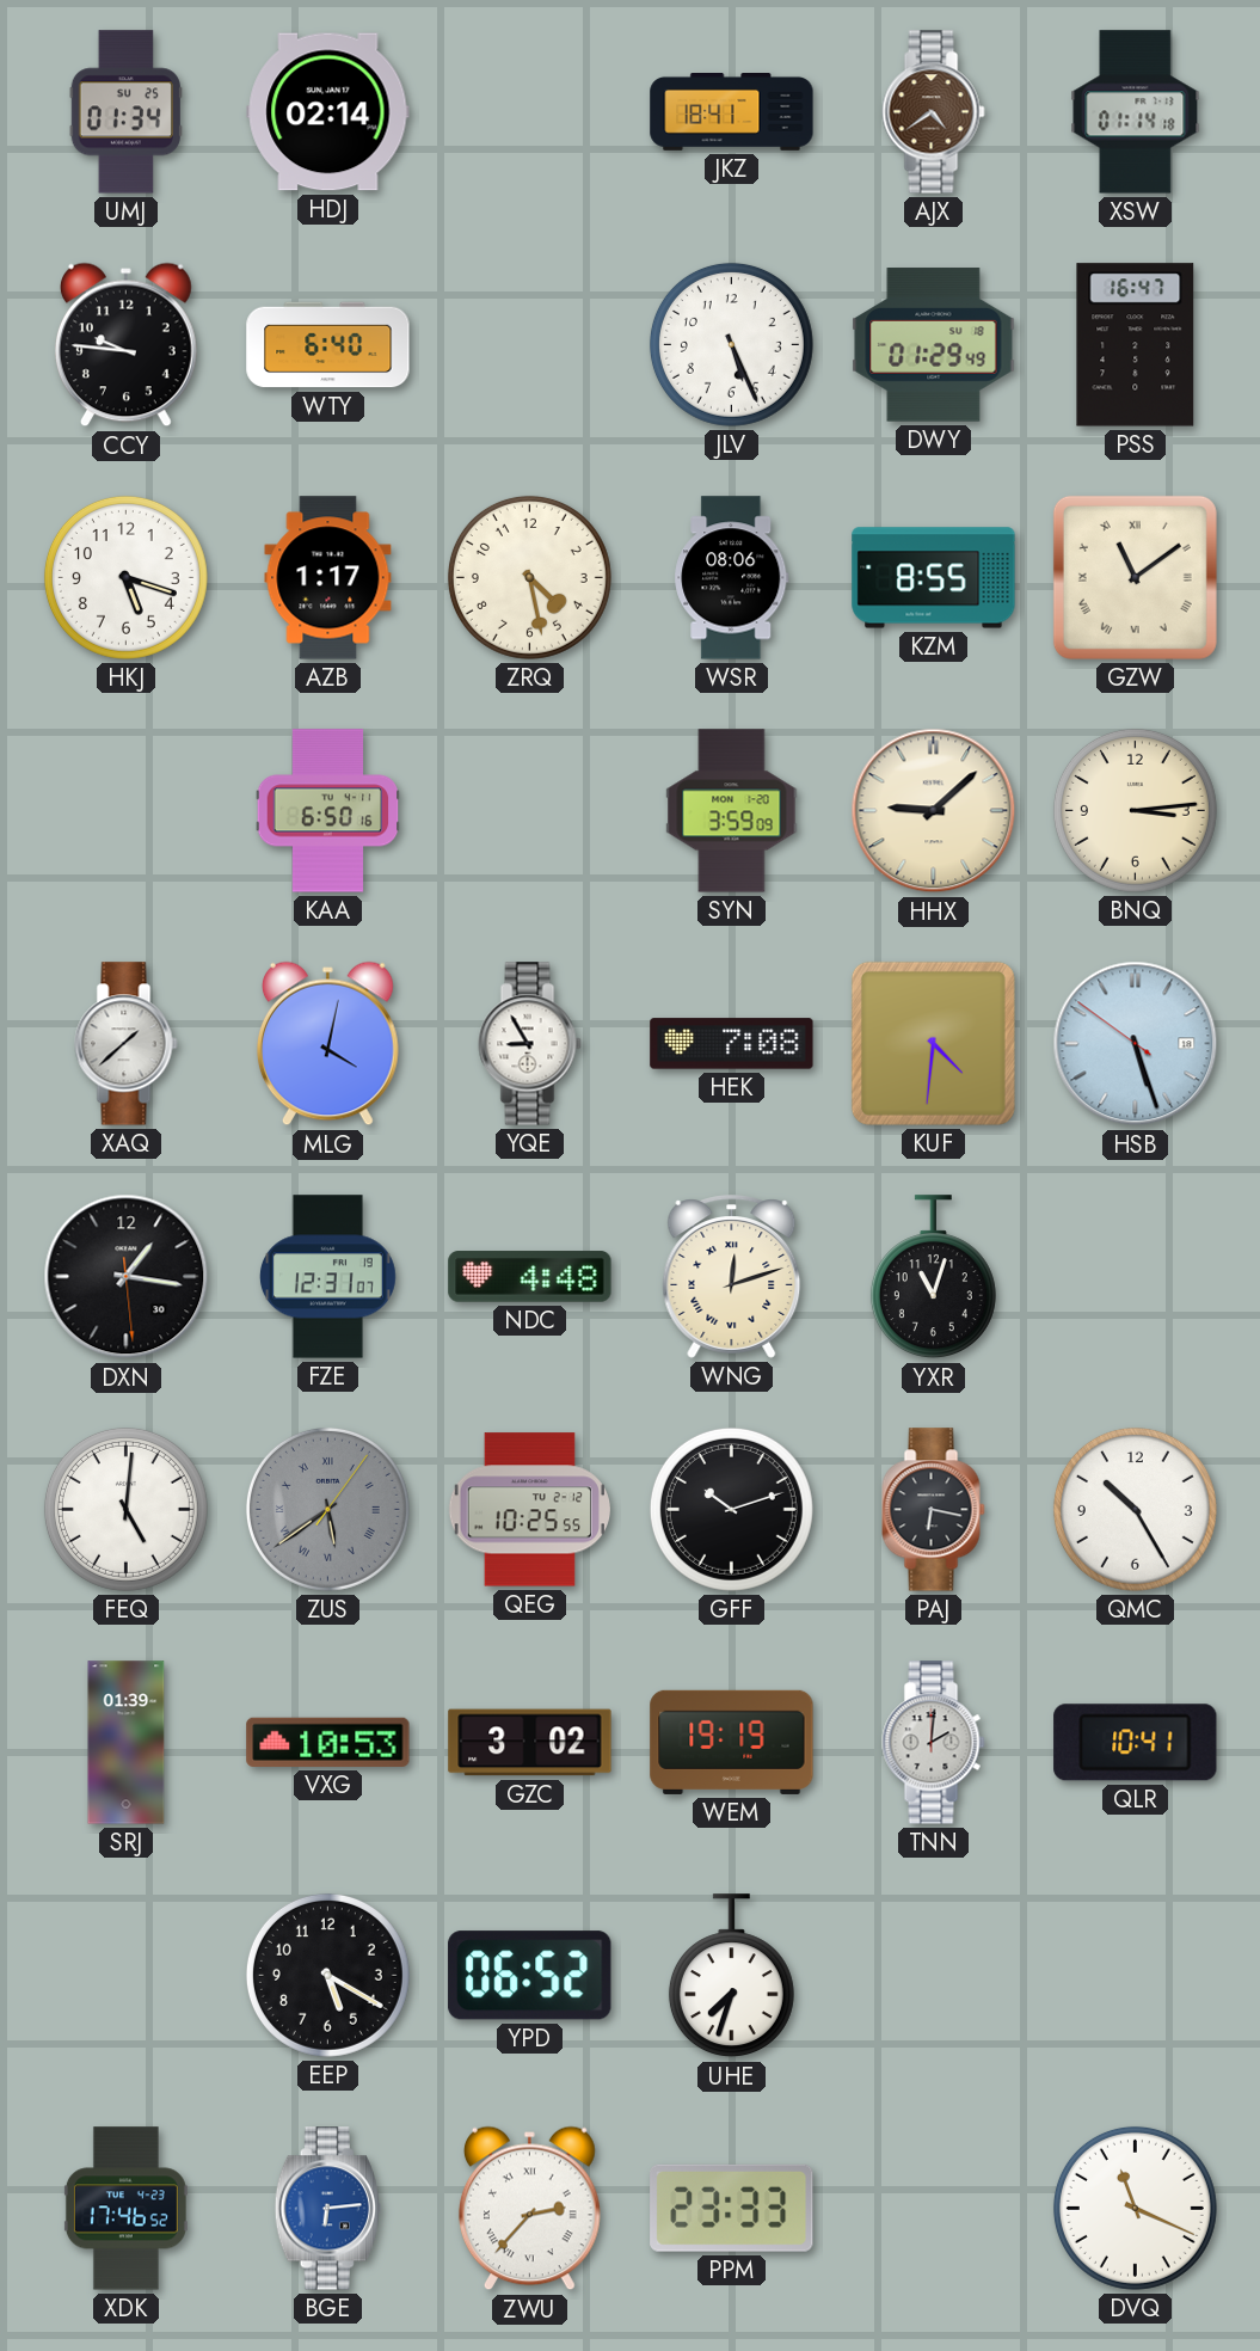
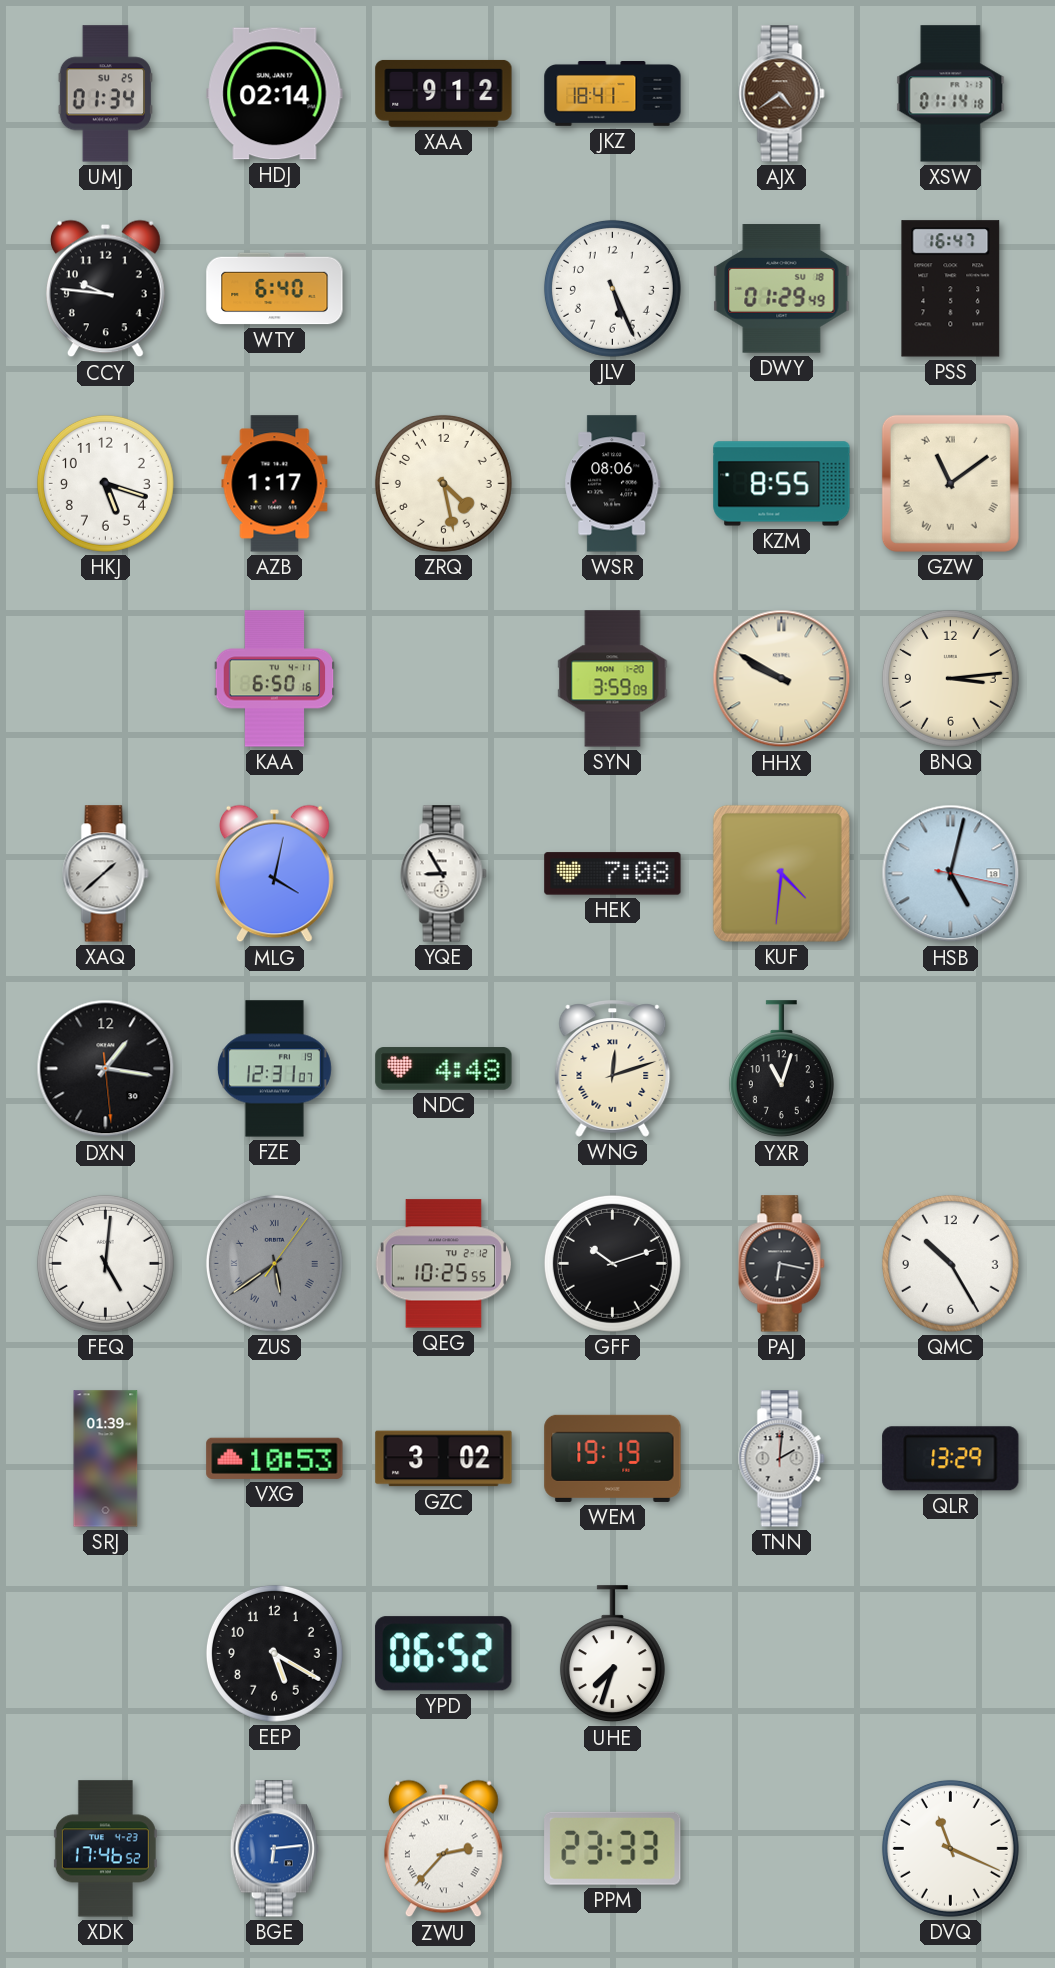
XAA: none -> 9:12
HHX: 9:08 -> 9:50
HSB: 5:26 -> 5:02
QLR: 10:41 -> 13:29
